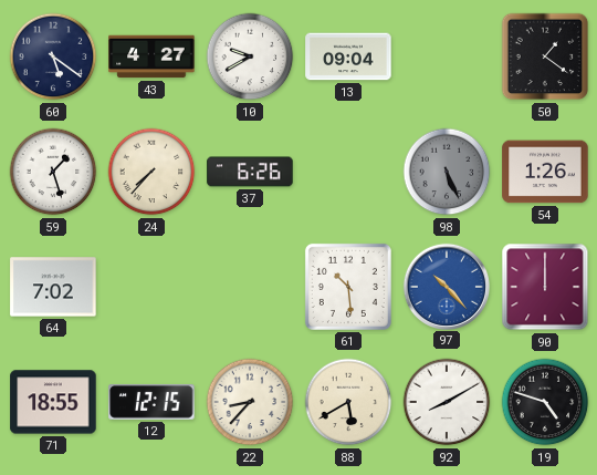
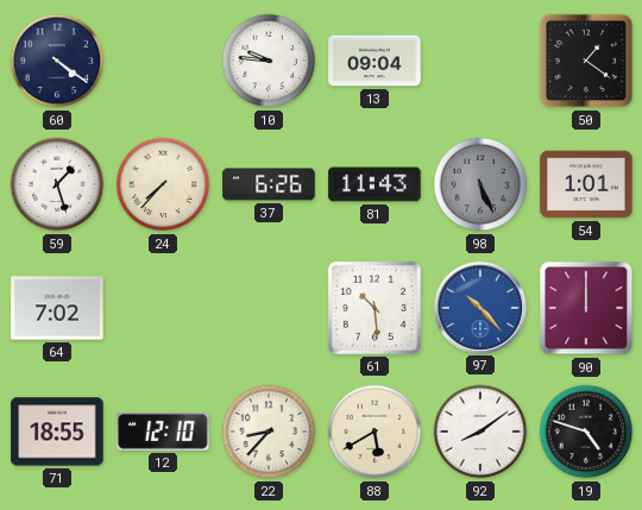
60: 5:21 -> 4:21
43: 4:27 -> none
10: 9:40 -> 9:46
81: none -> 11:43
54: 1:26 -> 1:01
12: 12:15 -> 12:10
92: 8:10 -> 8:09
